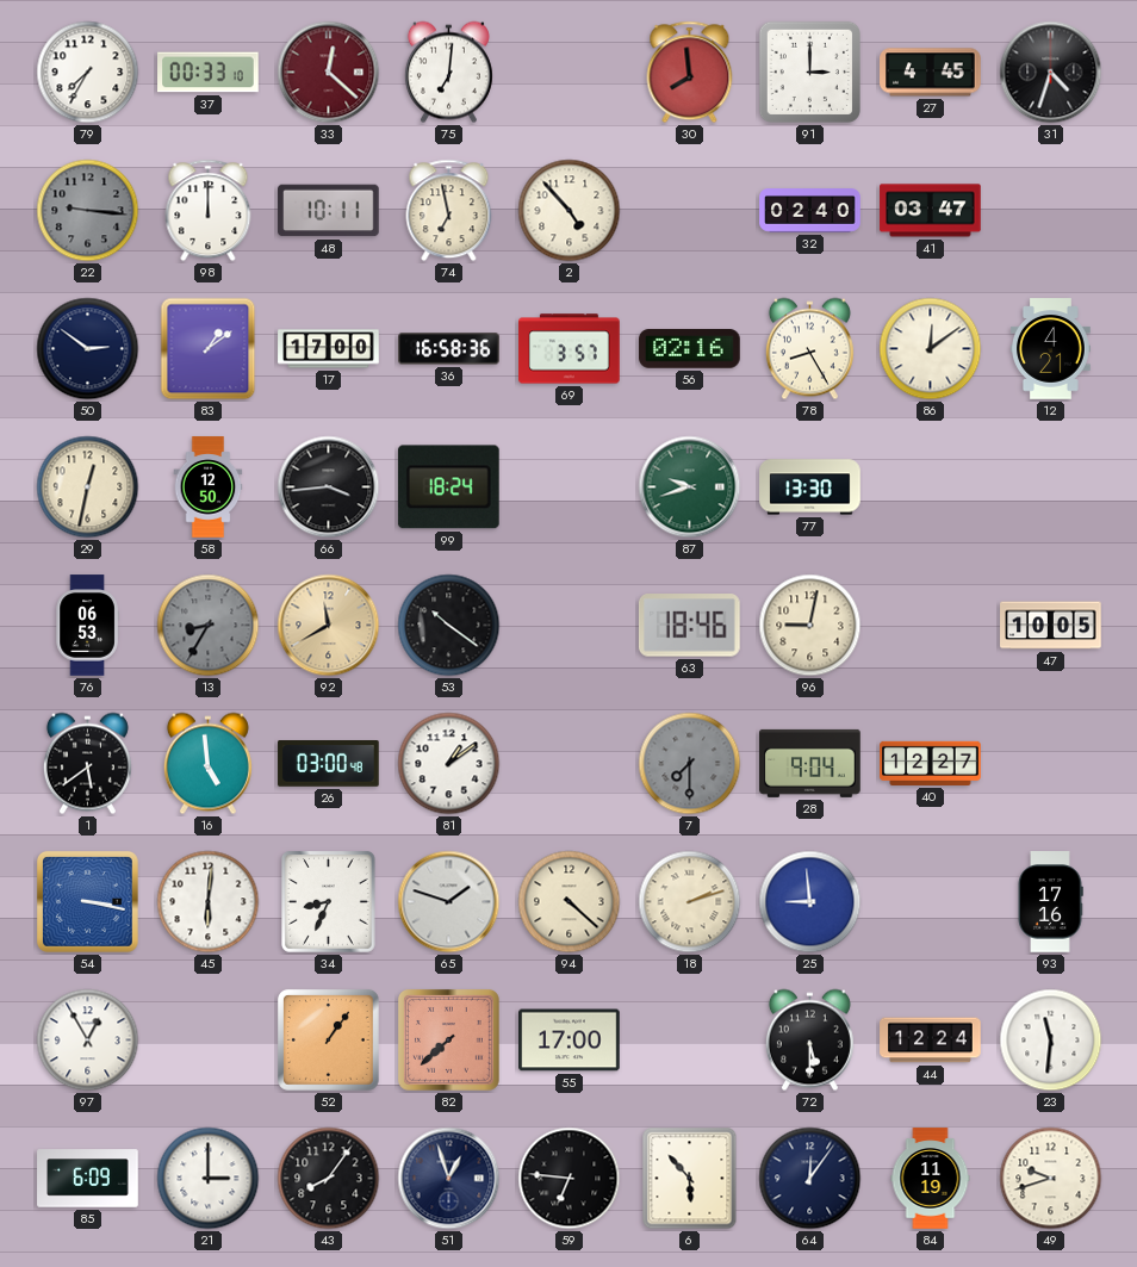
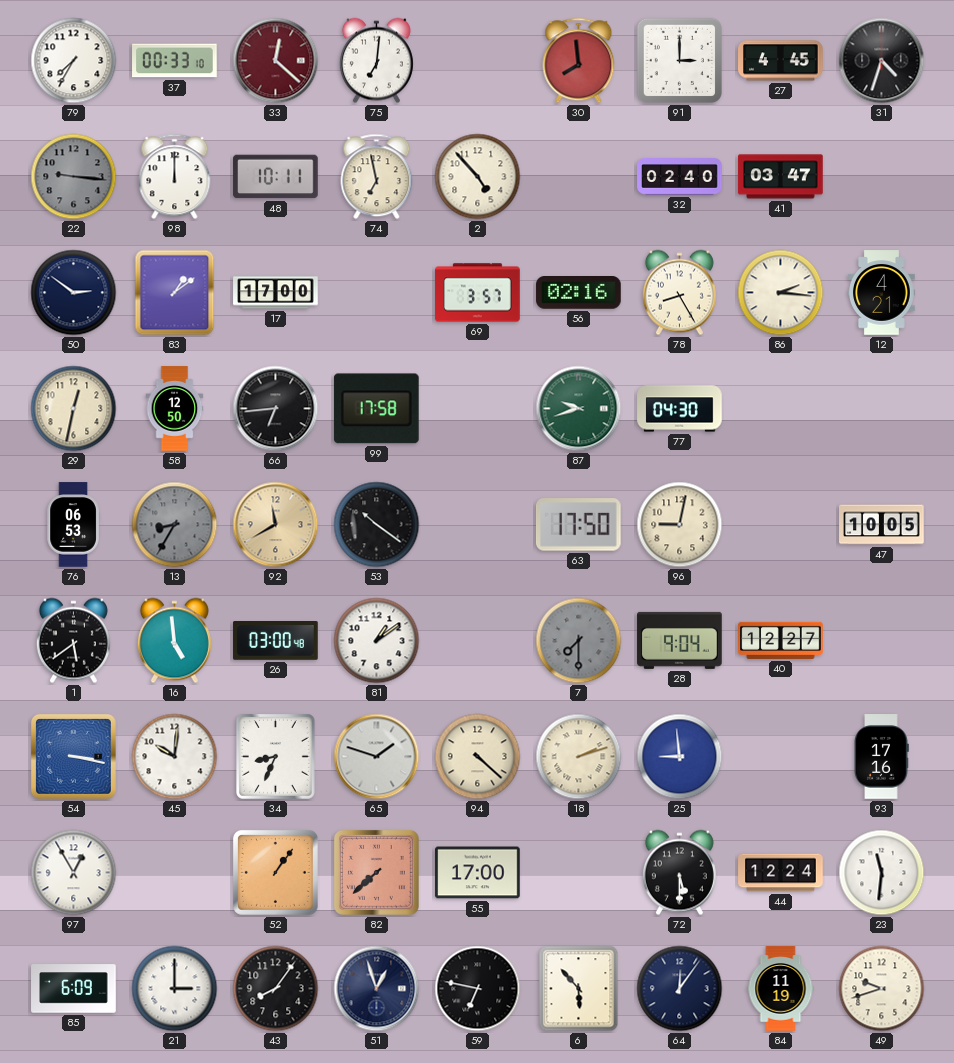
36: 16:58 -> none
86: 12:09 -> 2:16
66: 3:44 -> 6:44
99: 18:24 -> 17:58
77: 13:30 -> 04:30
63: 18:46 -> 17:50
45: 6:01 -> 10:01
59: 6:46 -> 6:47
